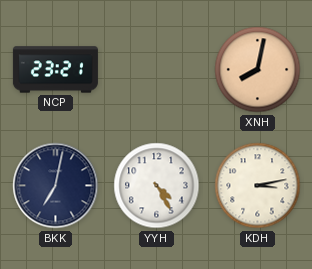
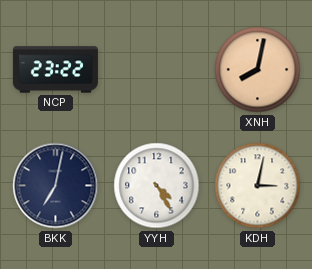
NCP: 23:21 -> 23:22
KDH: 3:13 -> 3:02
